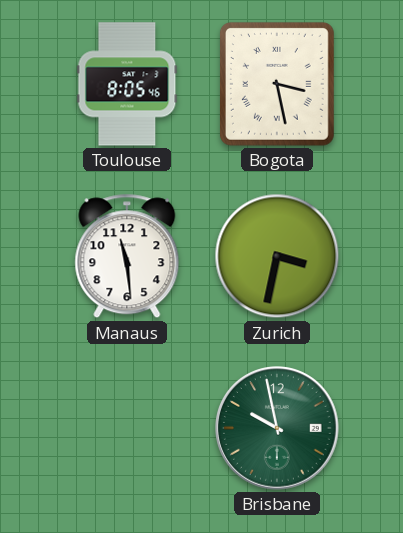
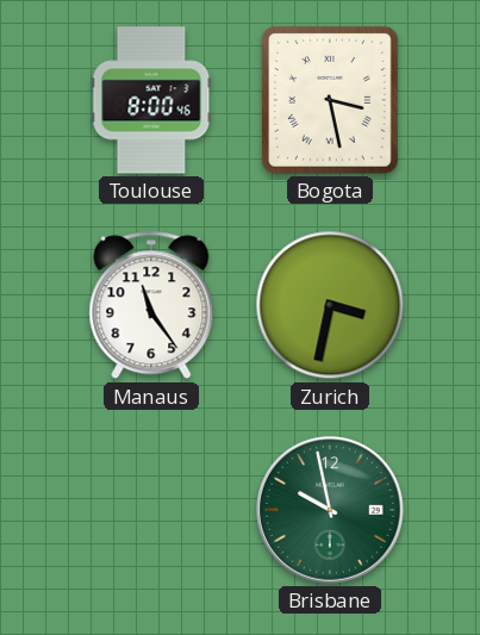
Toulouse: 8:05 -> 8:00
Manaus: 11:29 -> 11:24
